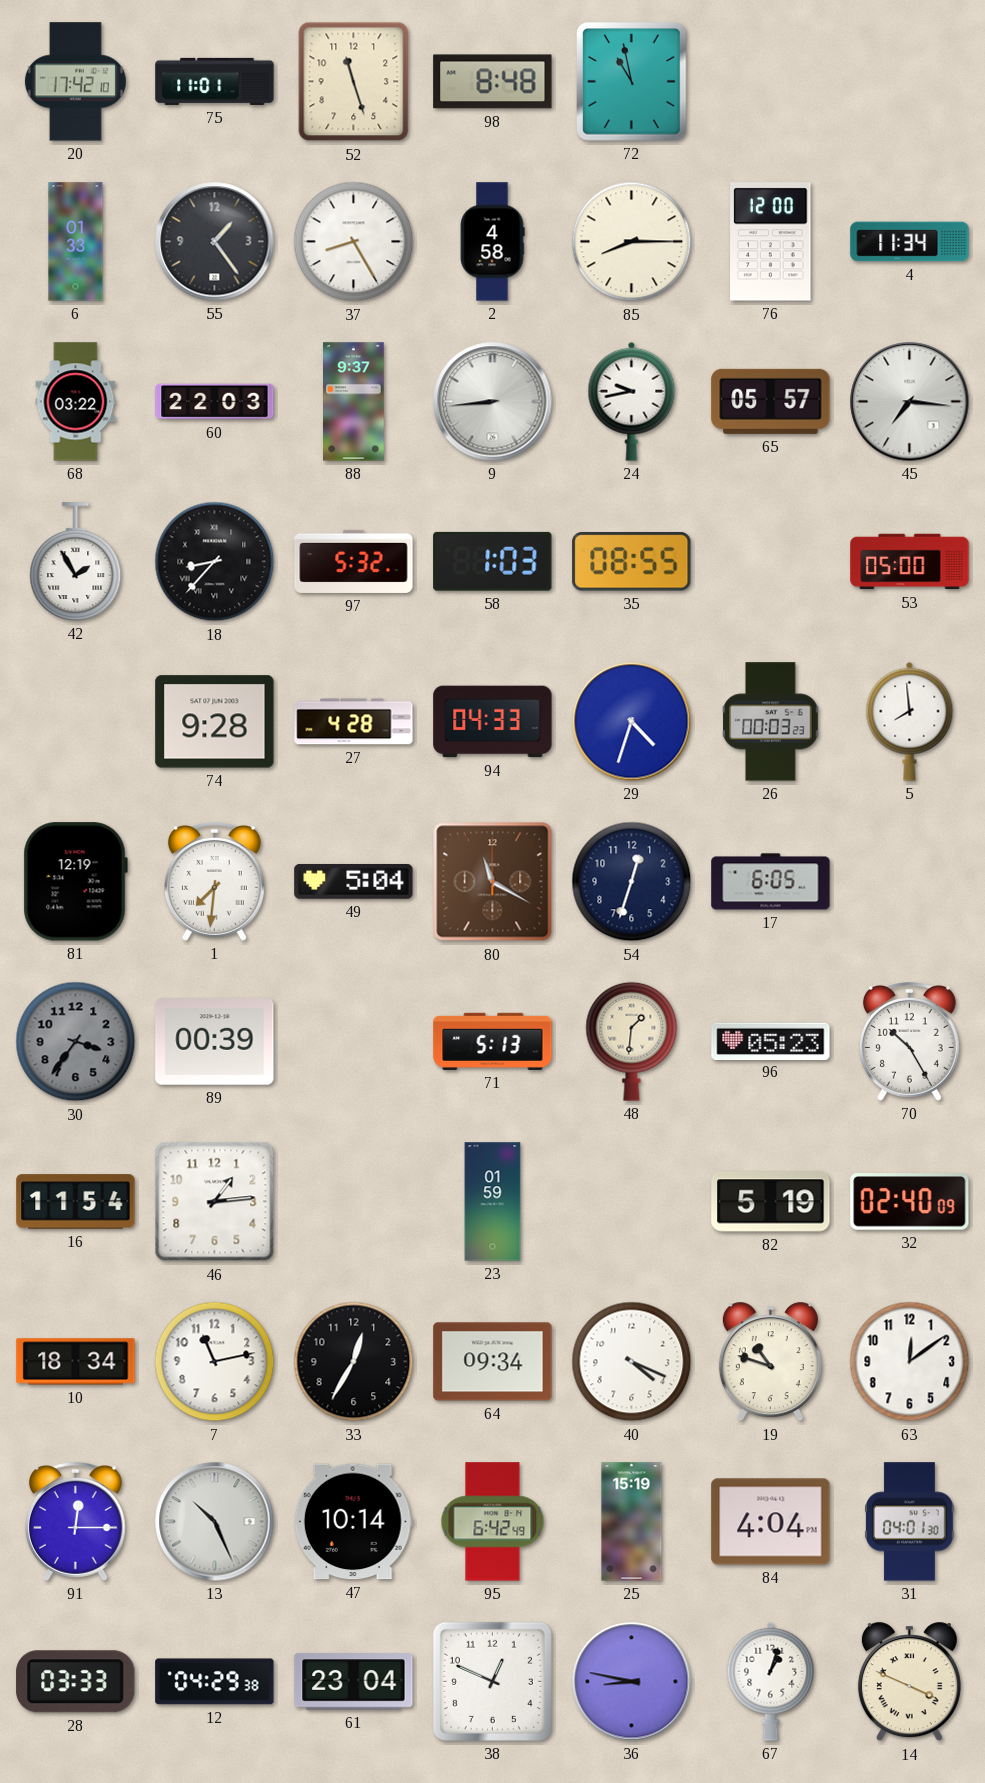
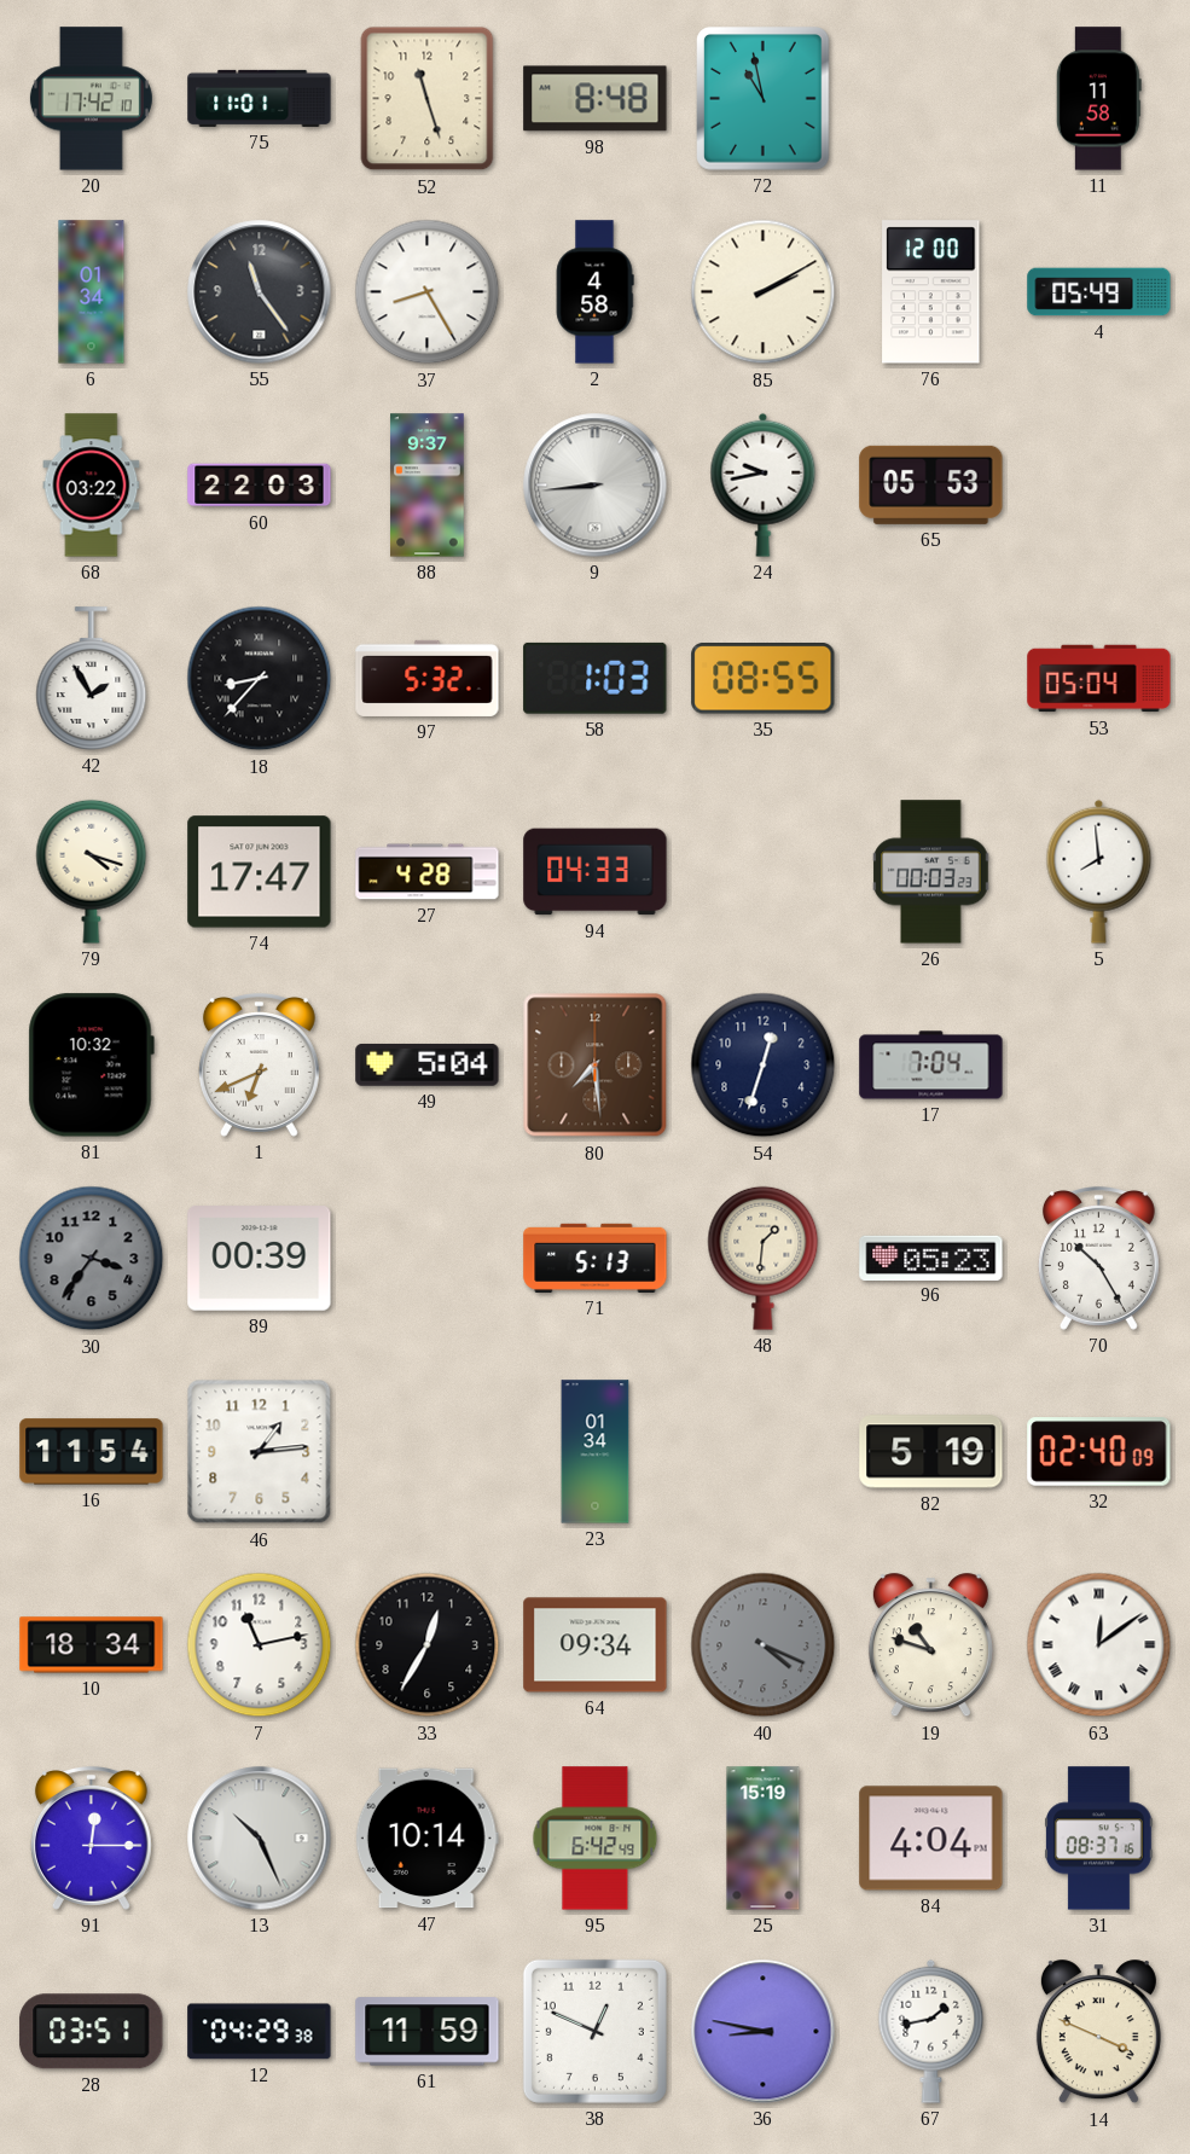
11: none -> 11:58
6: 01:33 -> 01:34
55: 1:24 -> 11:24
85: 8:15 -> 2:10
4: 11:34 -> 05:49
65: 05:57 -> 05:53
45: 7:16 -> none
53: 05:00 -> 05:04
79: none -> 4:18
74: 9:28 -> 17:47
29: 4:33 -> none
81: 12:19 -> 10:32
1: 7:31 -> 6:41
80: 11:20 -> 7:29
17: 6:05 -> 7:04
23: 01:59 -> 01:34
40 dial: white -> grey
63 numerals: Arabic -> Roman
31: 04:01 -> 08:37
28: 03:33 -> 03:51
61: 23:04 -> 11:59
67: 1:03 -> 1:43
